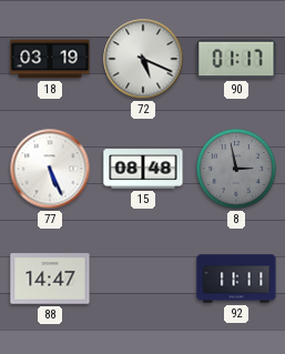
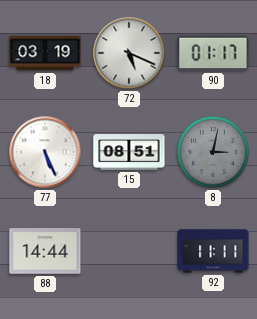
15: 08:48 -> 08:51
8: 2:58 -> 3:02
88: 14:47 -> 14:44
